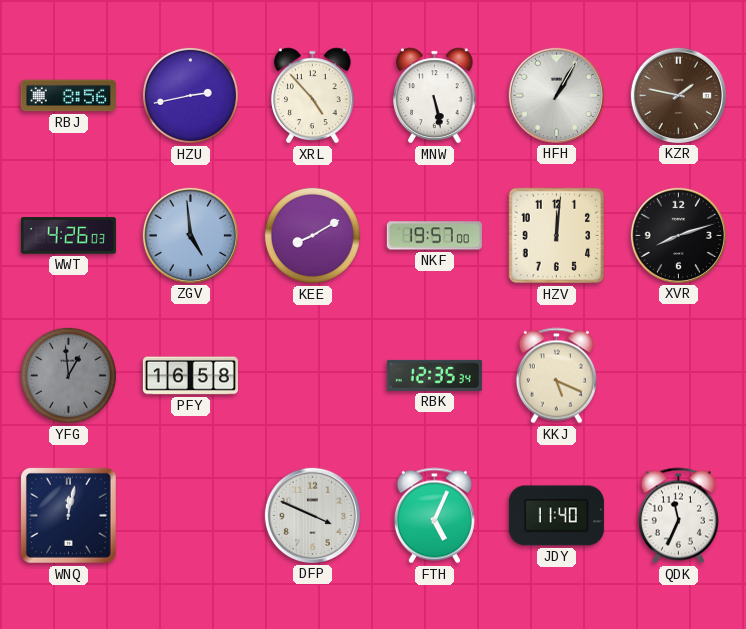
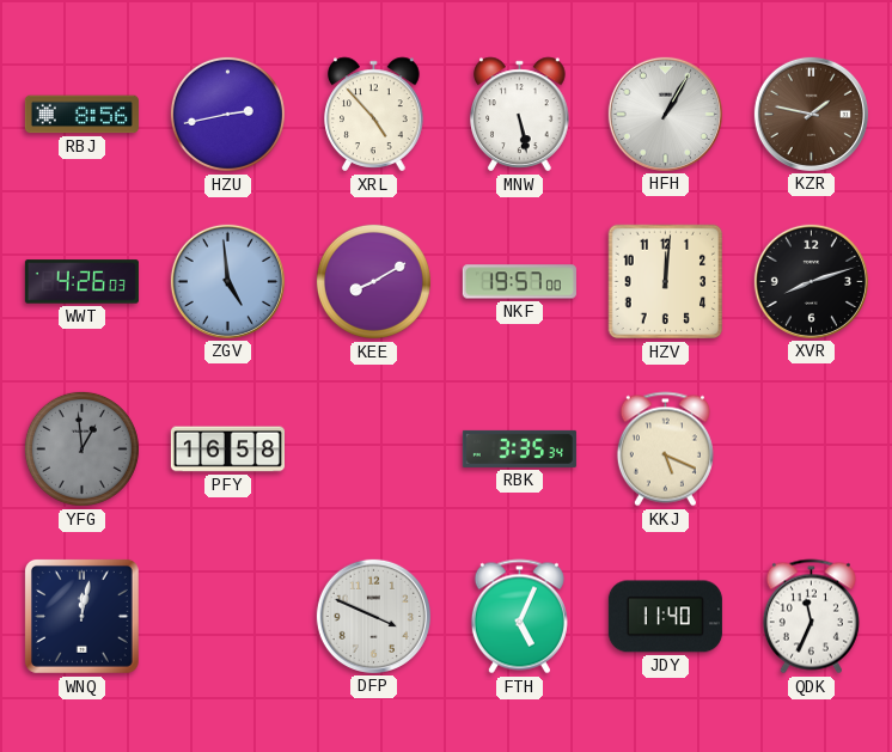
RBK: 12:35 -> 3:35
